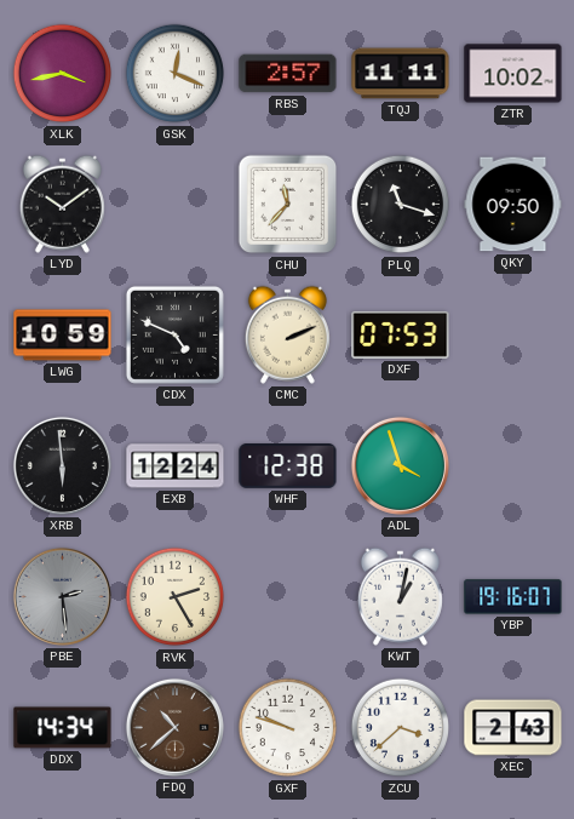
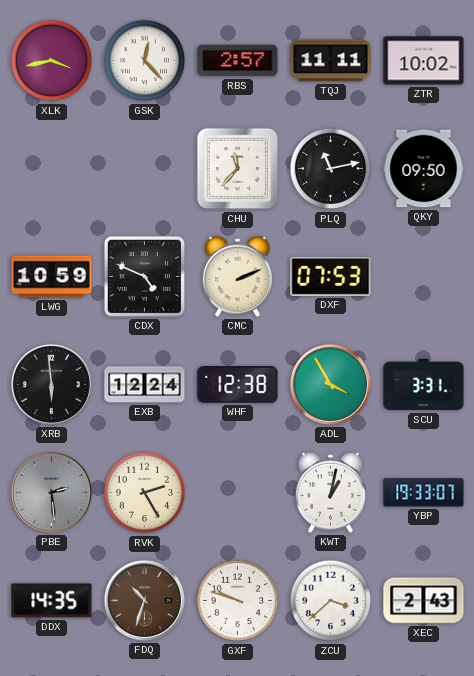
GSK: 12:19 -> 12:23
LYD: 10:09 -> none
PLQ: 11:18 -> 11:13
ADL: 3:57 -> 3:55
SCU: none -> 3:31
YBP: 19:16 -> 19:33
DDX: 14:34 -> 14:35
FDQ: 10:38 -> 10:33
